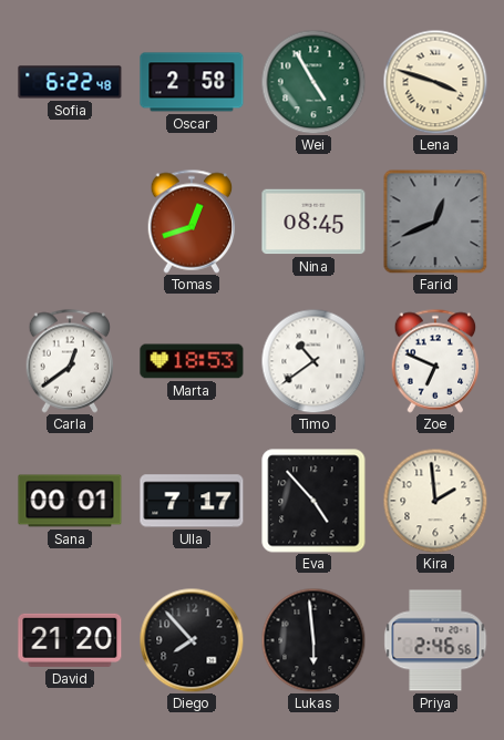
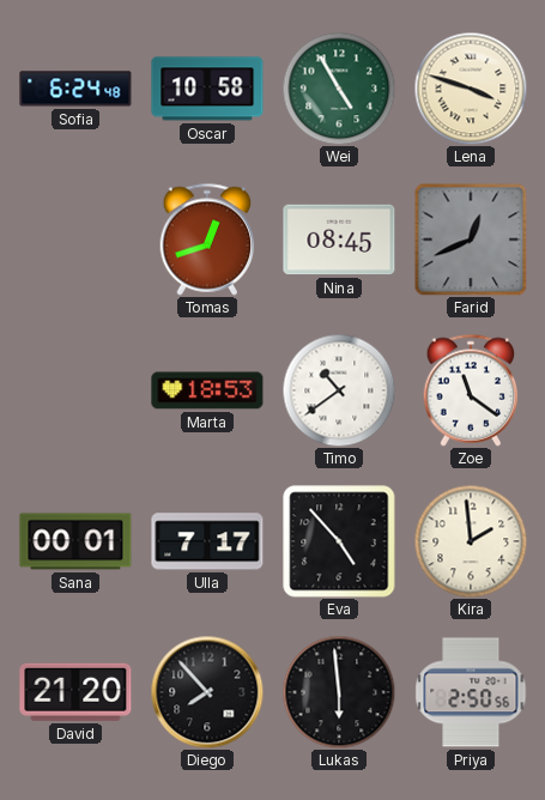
Sofia: 6:22 -> 6:24
Oscar: 2:58 -> 10:58
Carla: 12:39 -> none
Zoe: 6:49 -> 11:21
Priya: 2:46 -> 2:50
